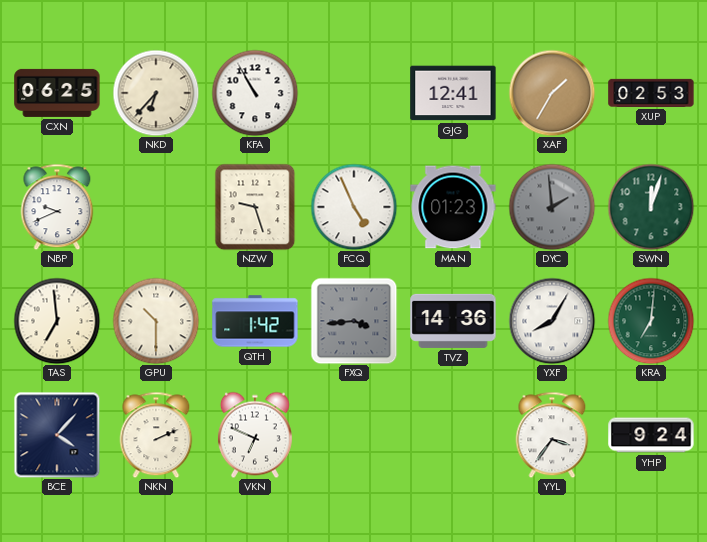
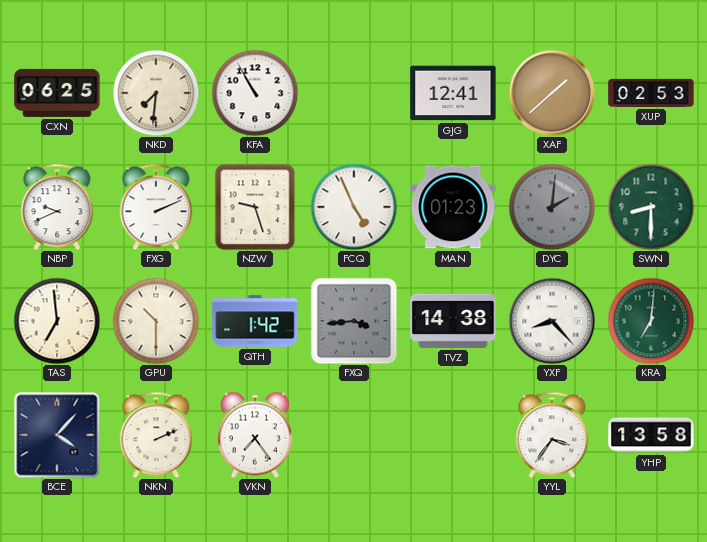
NKD: 6:37 -> 7:31
XAF: 1:35 -> 1:38
FXG: none -> 2:11
DYC: 1:59 -> 2:01
SWN: 12:03 -> 8:30
TVZ: 14:36 -> 14:38
YXF: 8:05 -> 8:23
VKN: 6:49 -> 7:24
YHP: 9:24 -> 13:58
